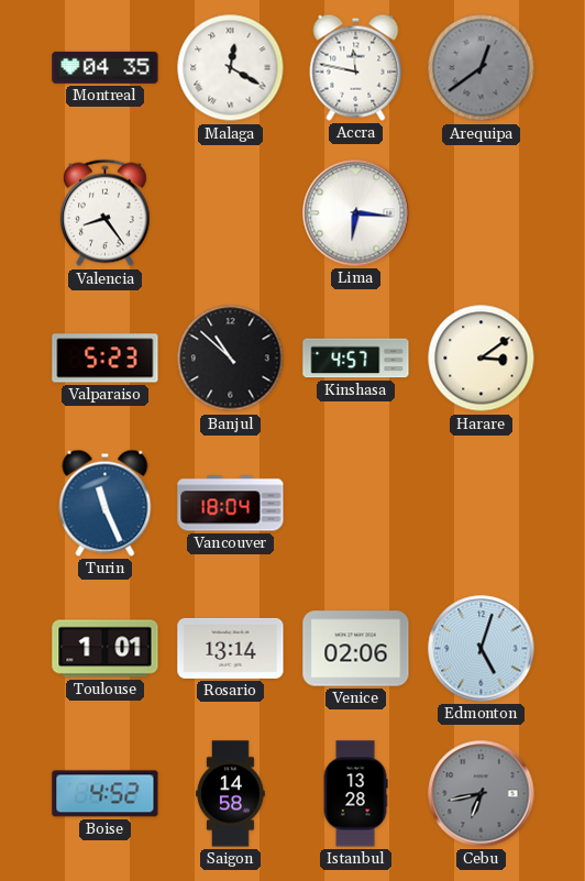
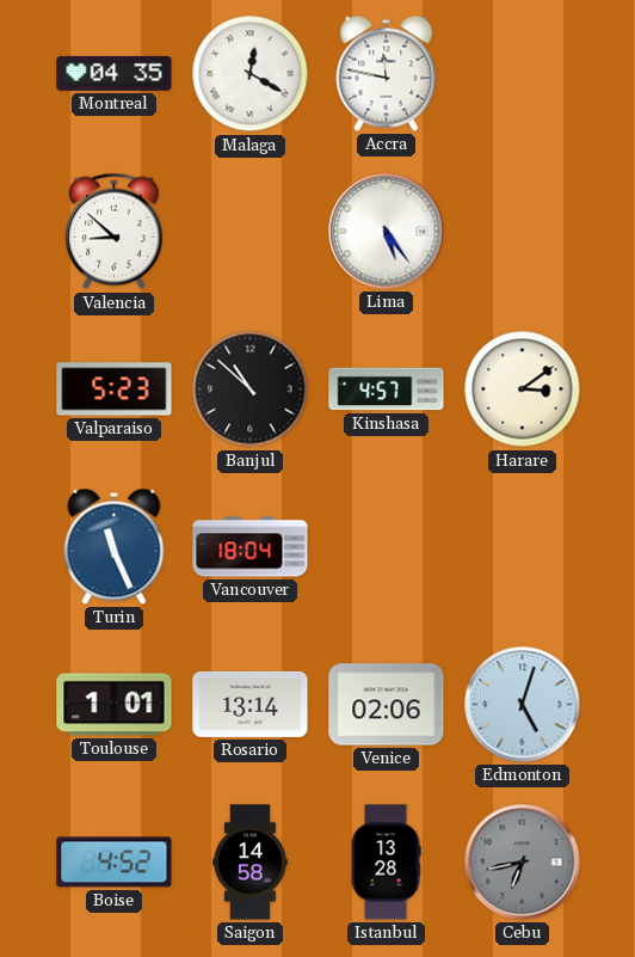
Arequipa: 12:39 -> none
Valencia: 8:24 -> 8:52
Lima: 6:16 -> 5:24
